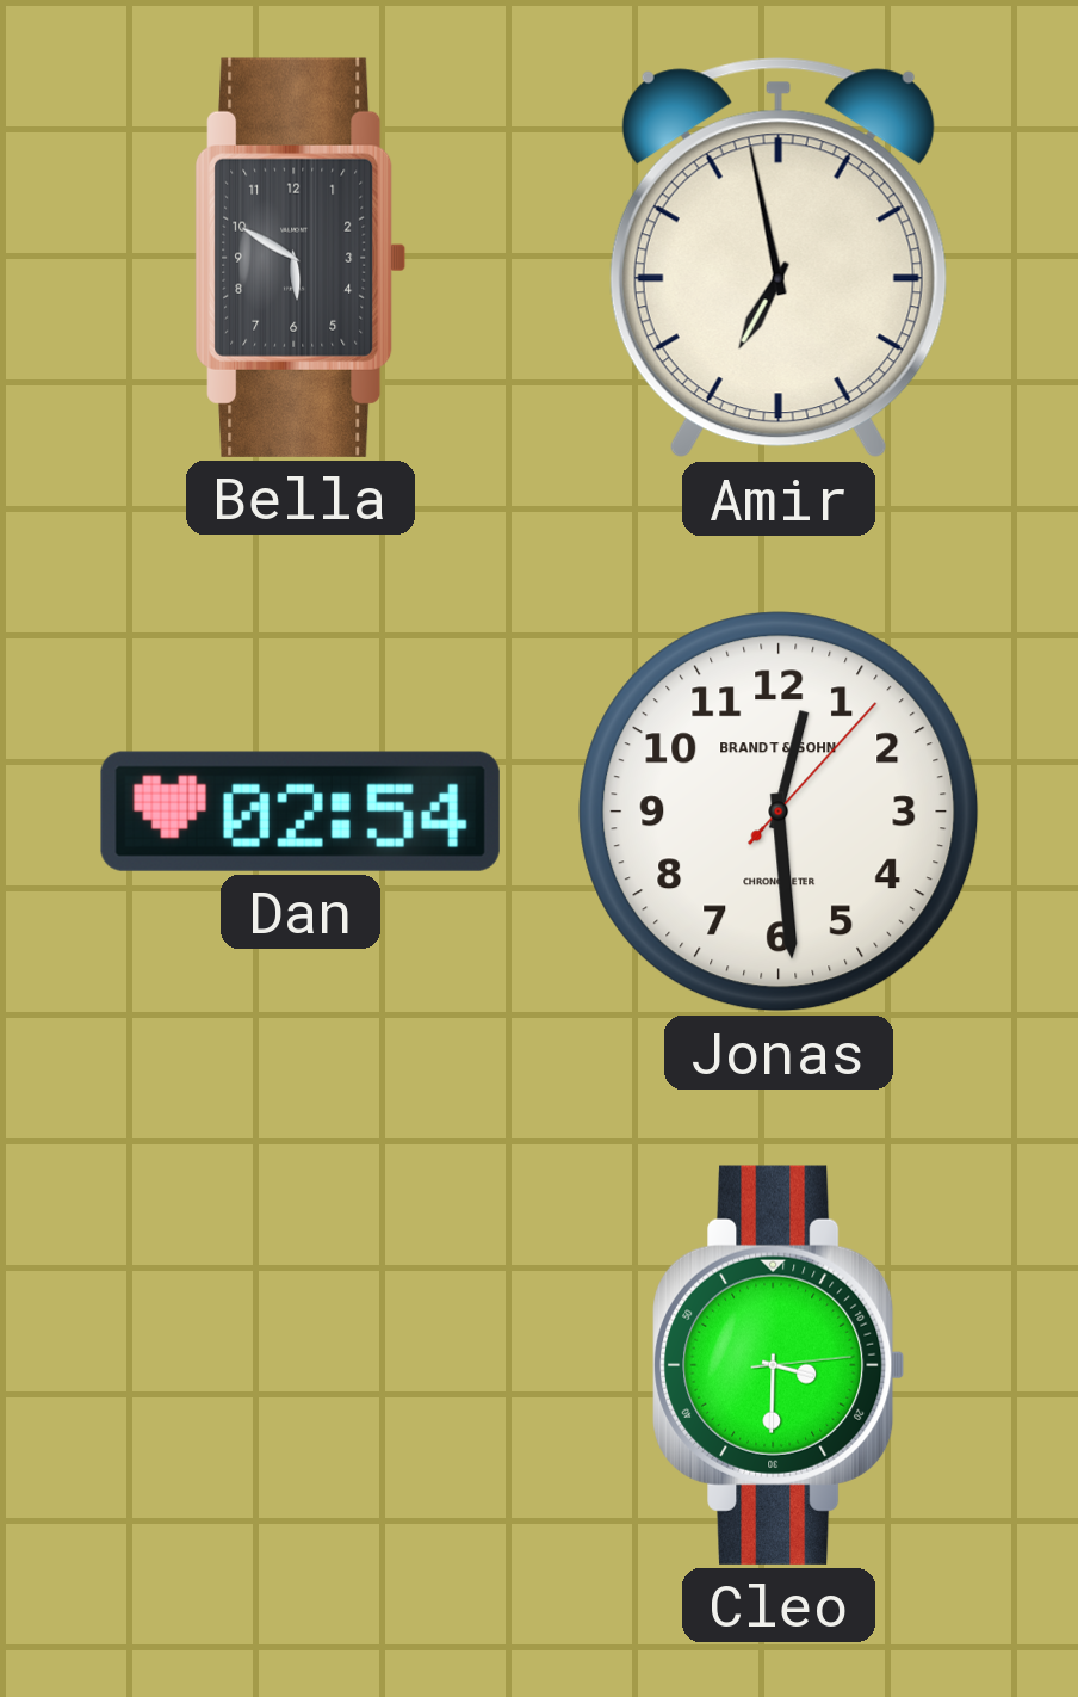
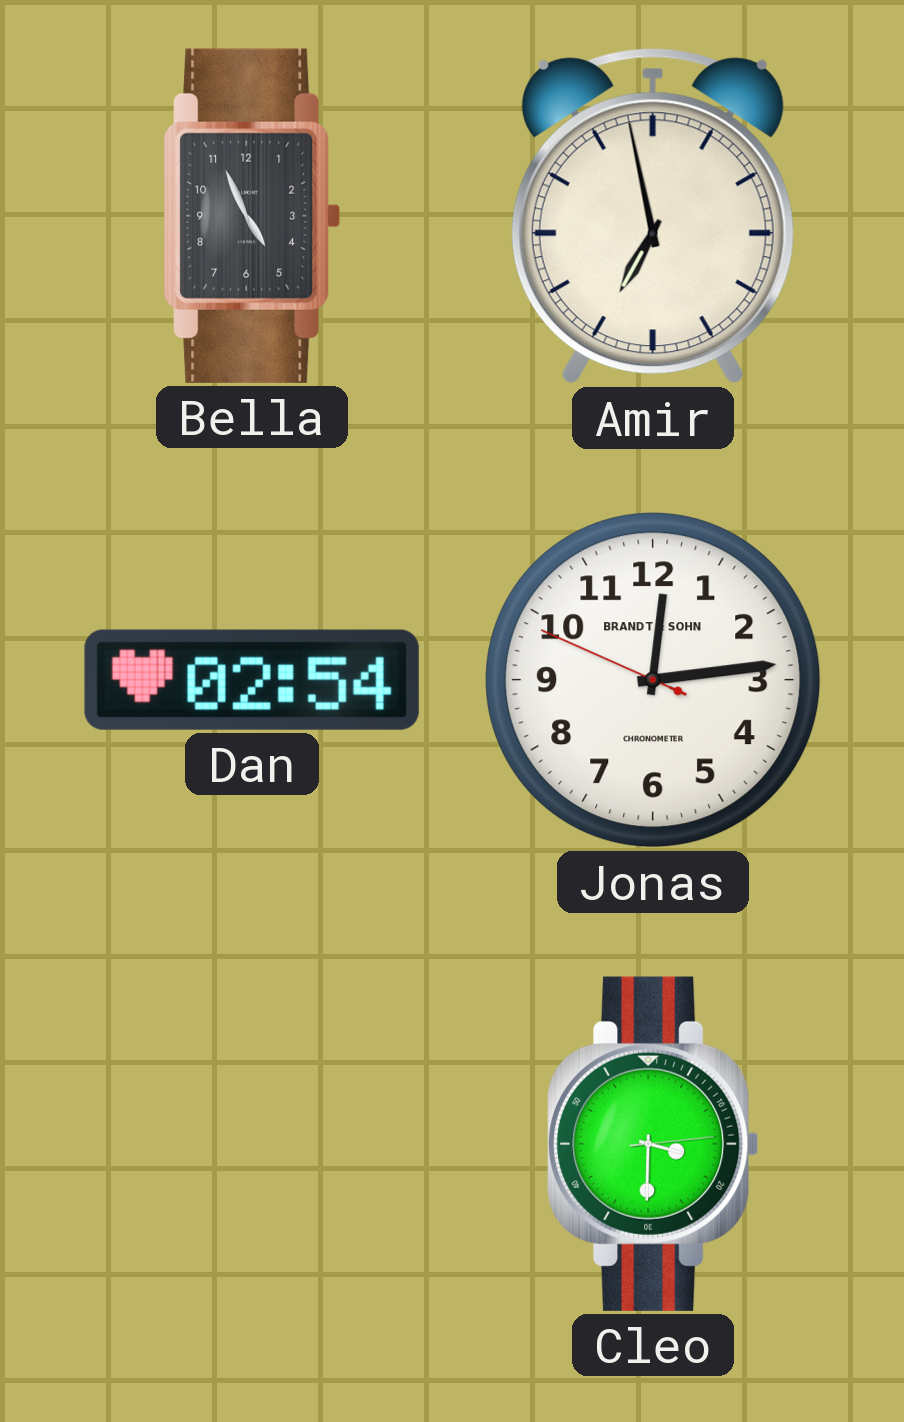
Bella: 5:50 -> 4:56
Jonas: 12:29 -> 12:13
